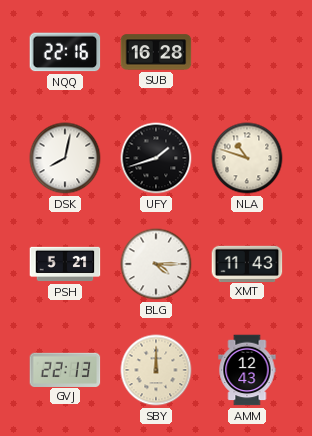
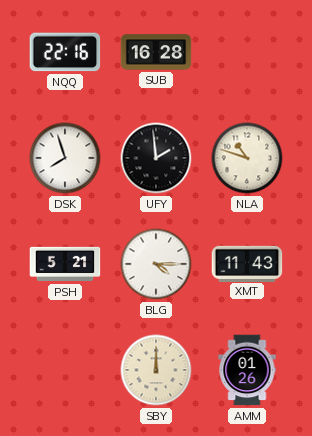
DSK: 8:02 -> 7:57
UFY: 1:42 -> 1:59
GVJ: 22:13 -> none
AMM: 12:43 -> 01:26
